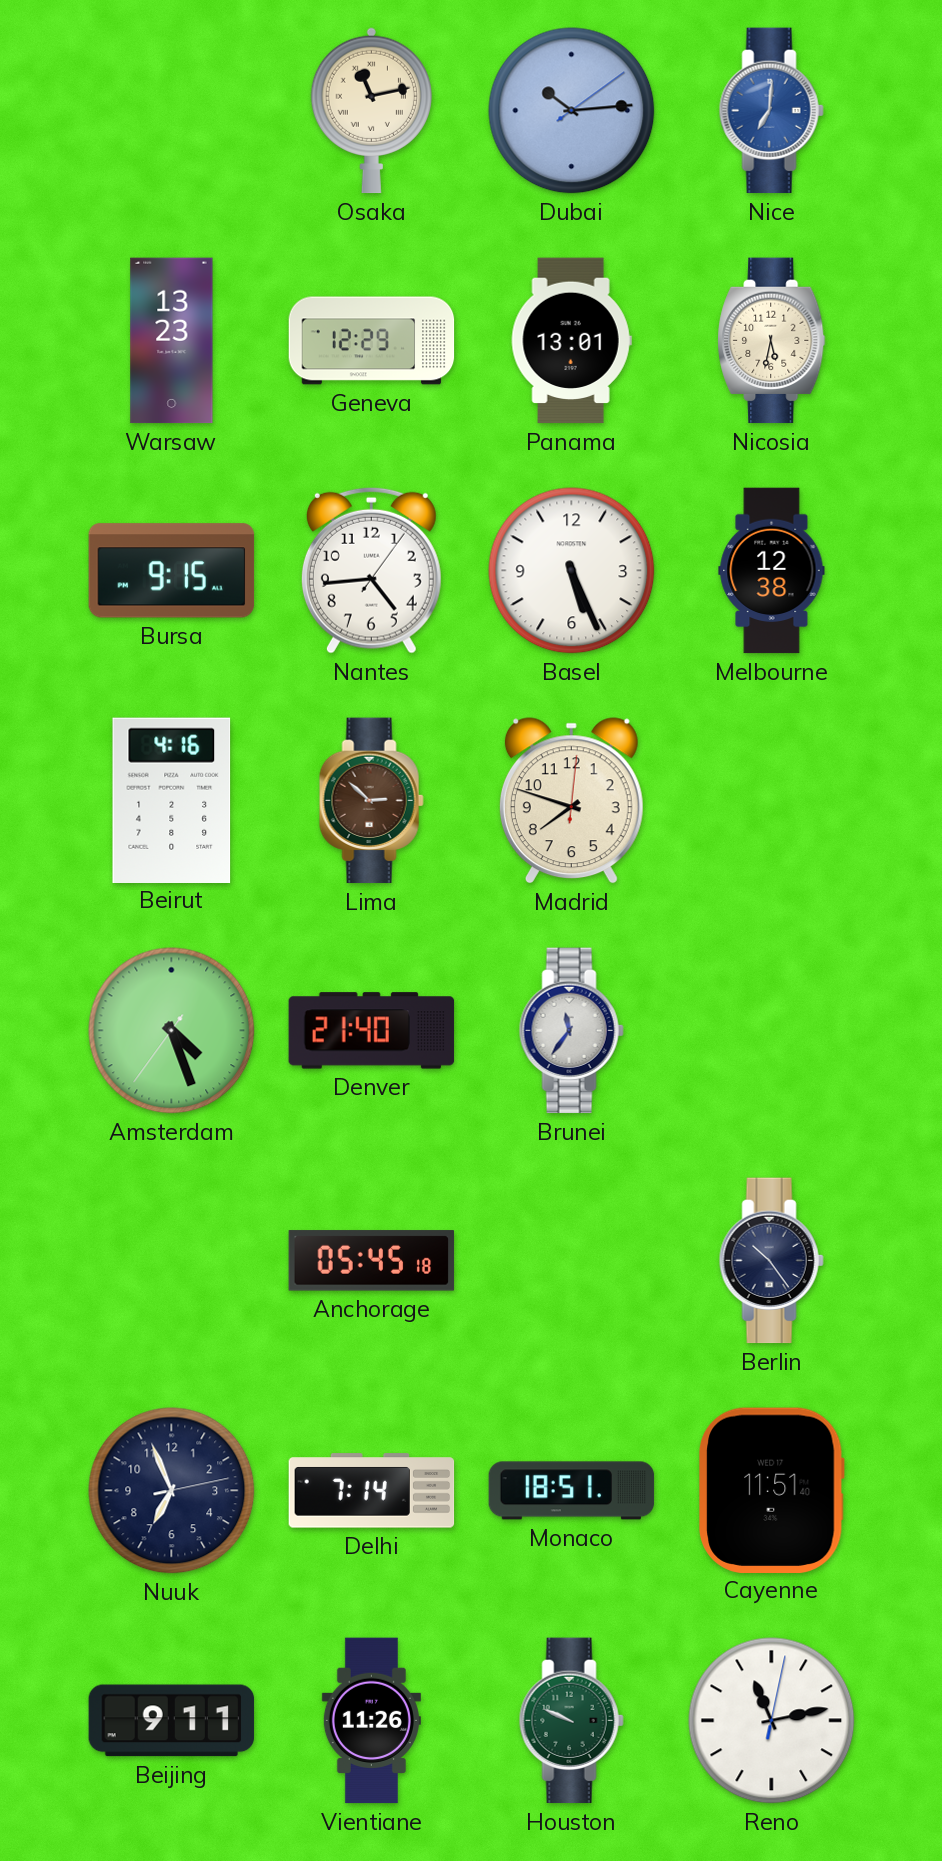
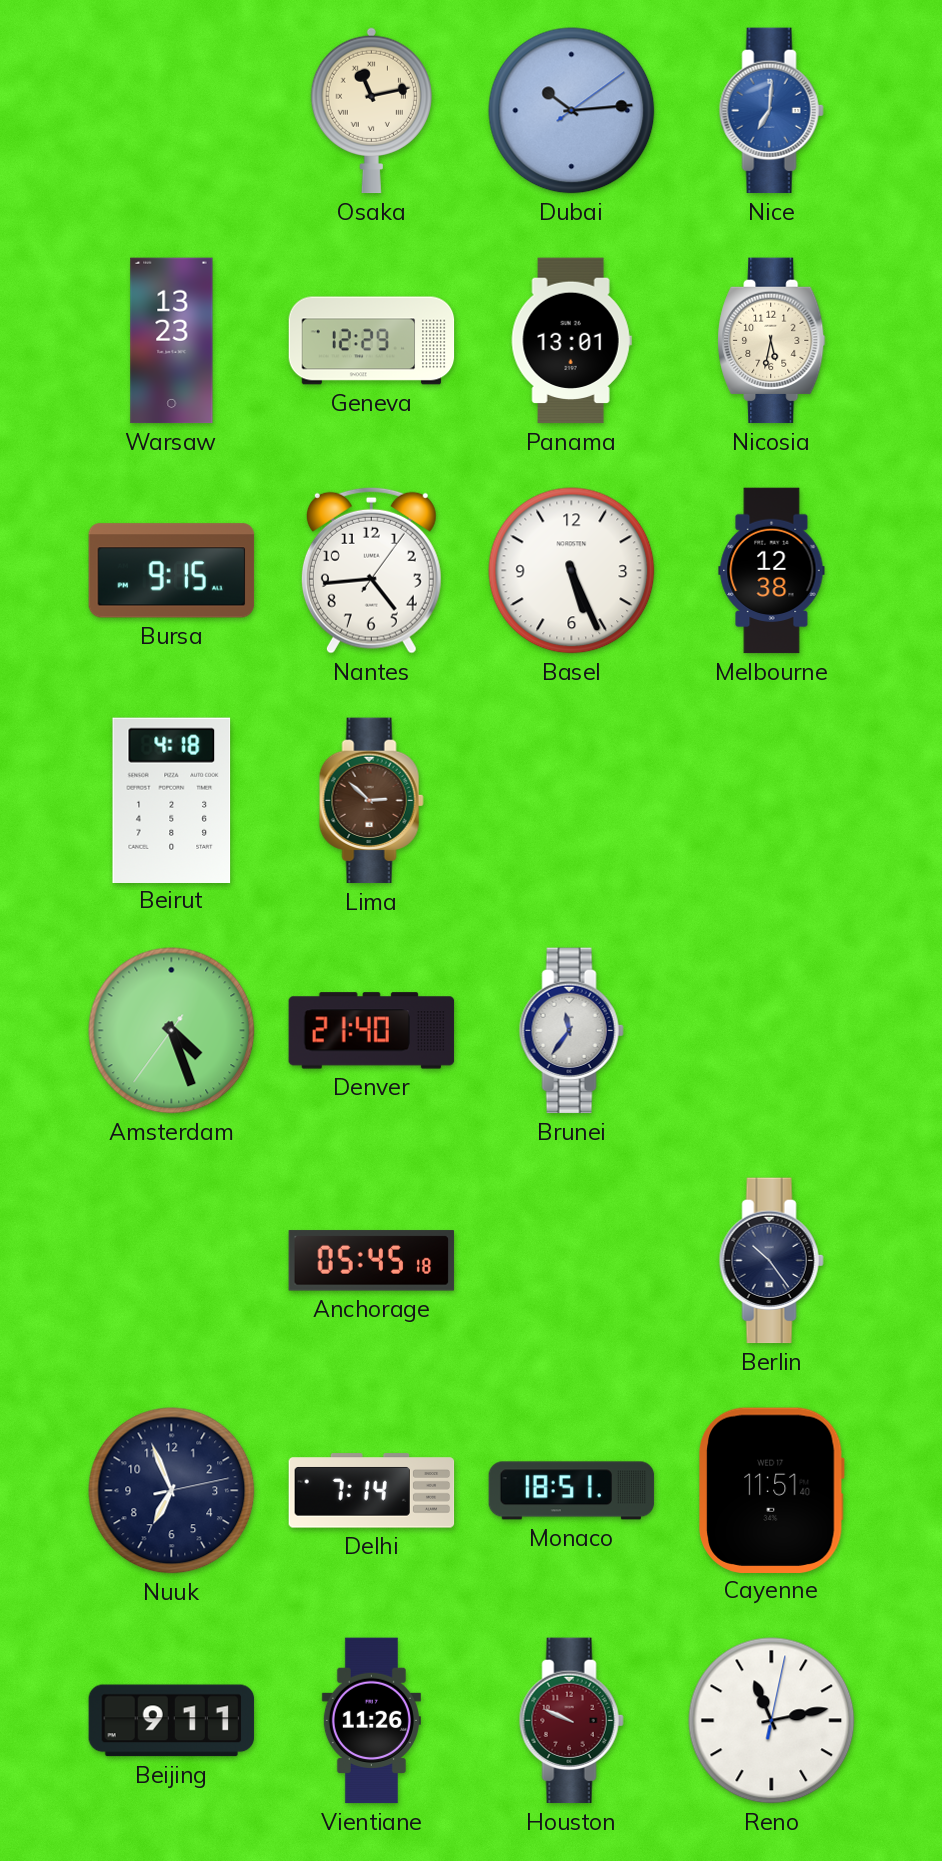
Beirut: 4:16 -> 4:18
Madrid: 7:48 -> none
Houston dial: green -> burgundy
